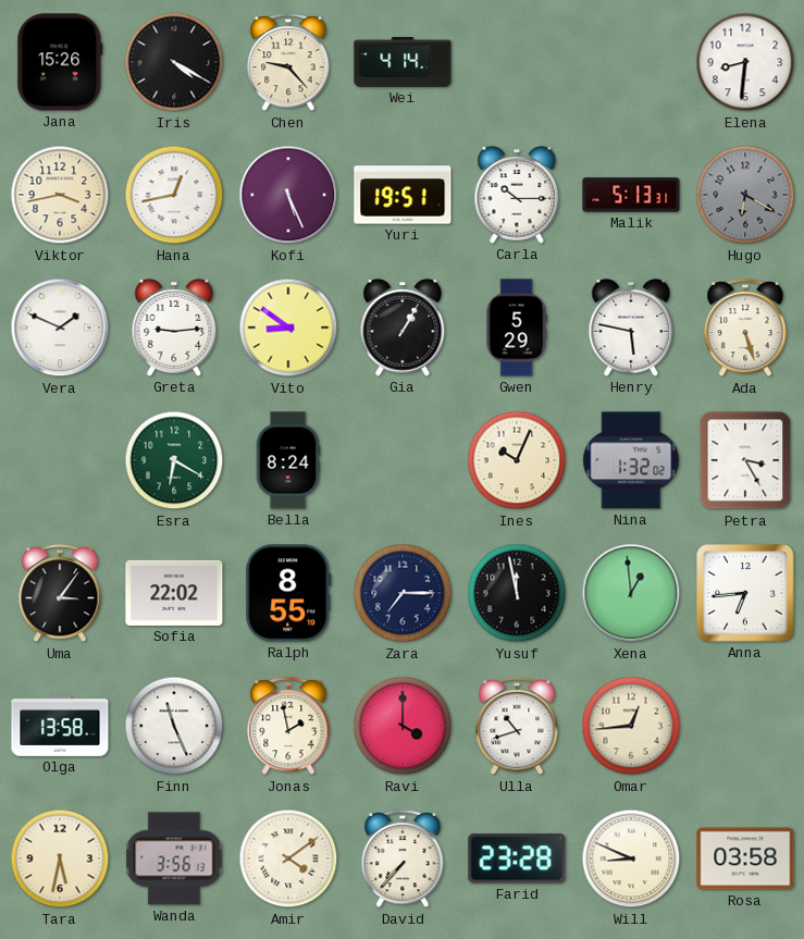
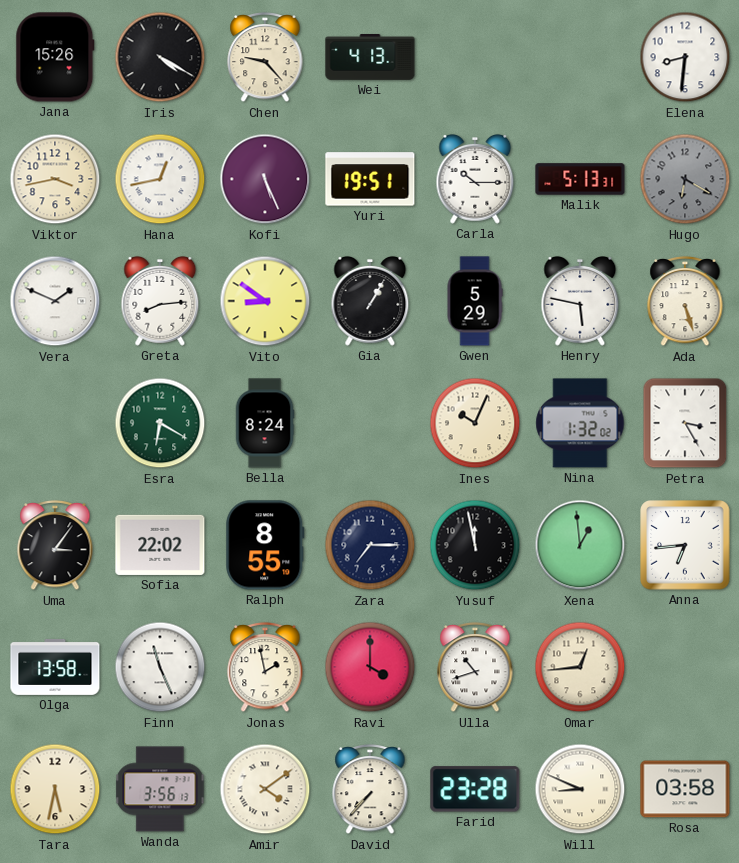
Wei: 4:14 -> 4:13
Greta: 9:14 -> 8:14
